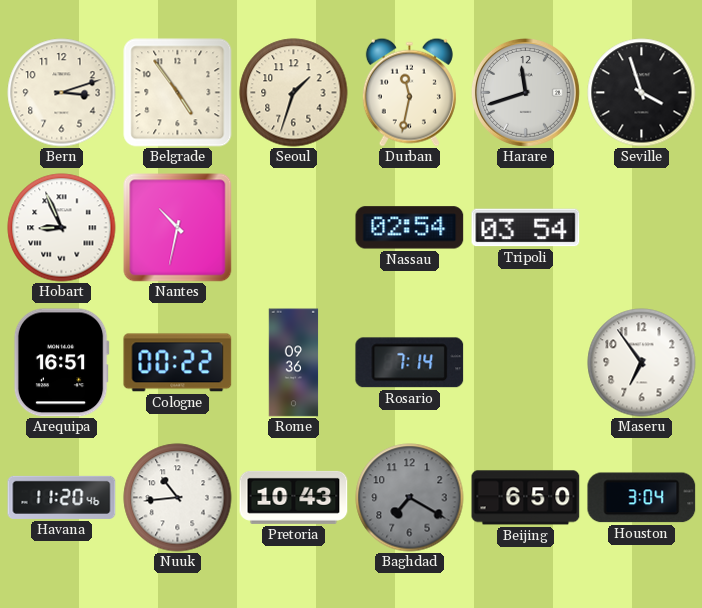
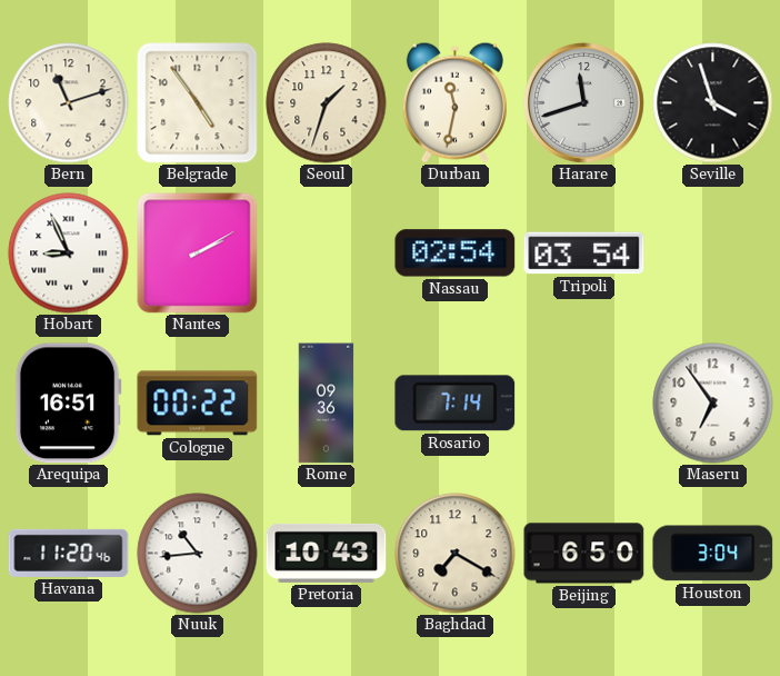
Bern: 3:12 -> 11:12
Nantes: 10:32 -> 2:10
Baghdad dial: grey -> cream
